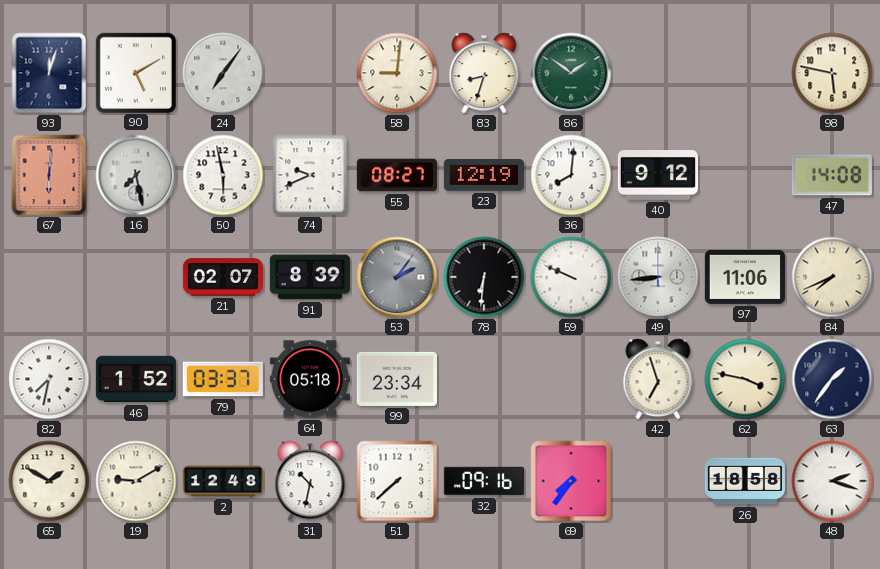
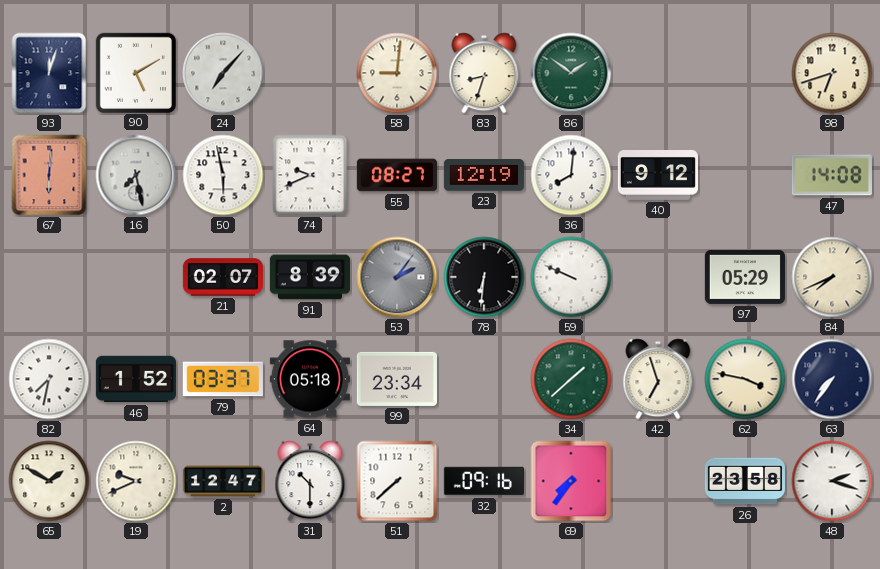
24: 7:06 -> 7:07
98: 5:47 -> 6:42
49: 8:44 -> none
97: 11:06 -> 05:29
34: none -> 1:38
63: 1:36 -> 7:36
19: 9:10 -> 9:41
2: 12:48 -> 12:47
31: 10:32 -> 10:30
26: 18:58 -> 23:58
